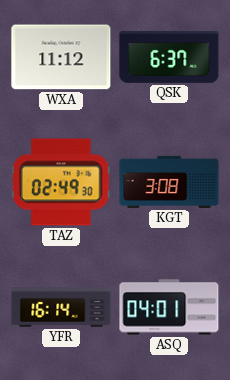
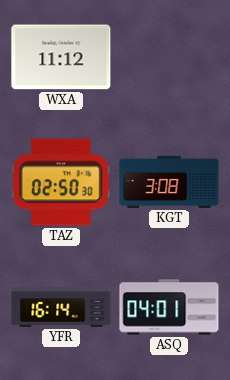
QSK: 6:37 -> none
TAZ: 02:49 -> 02:50
